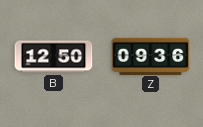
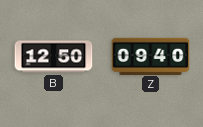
Z: 09:36 -> 09:40
